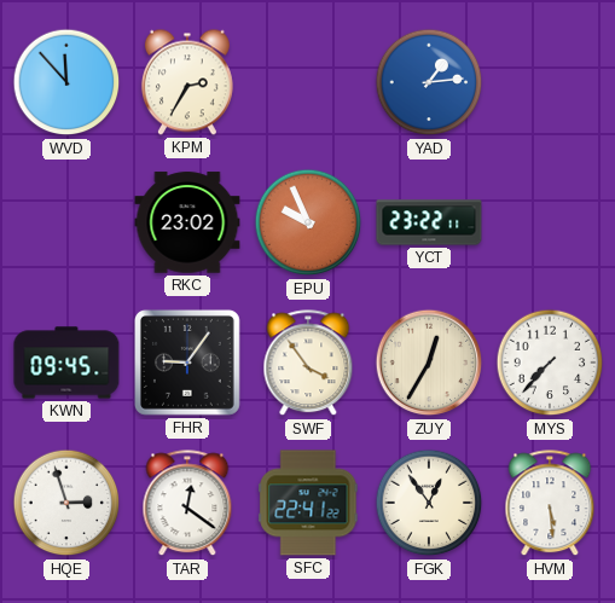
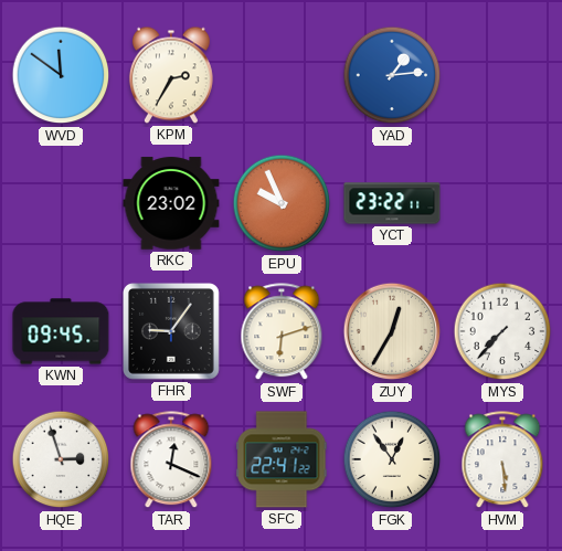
WVD: 11:53 -> 11:51
SWF: 3:54 -> 6:12
TAR: 12:21 -> 12:19
